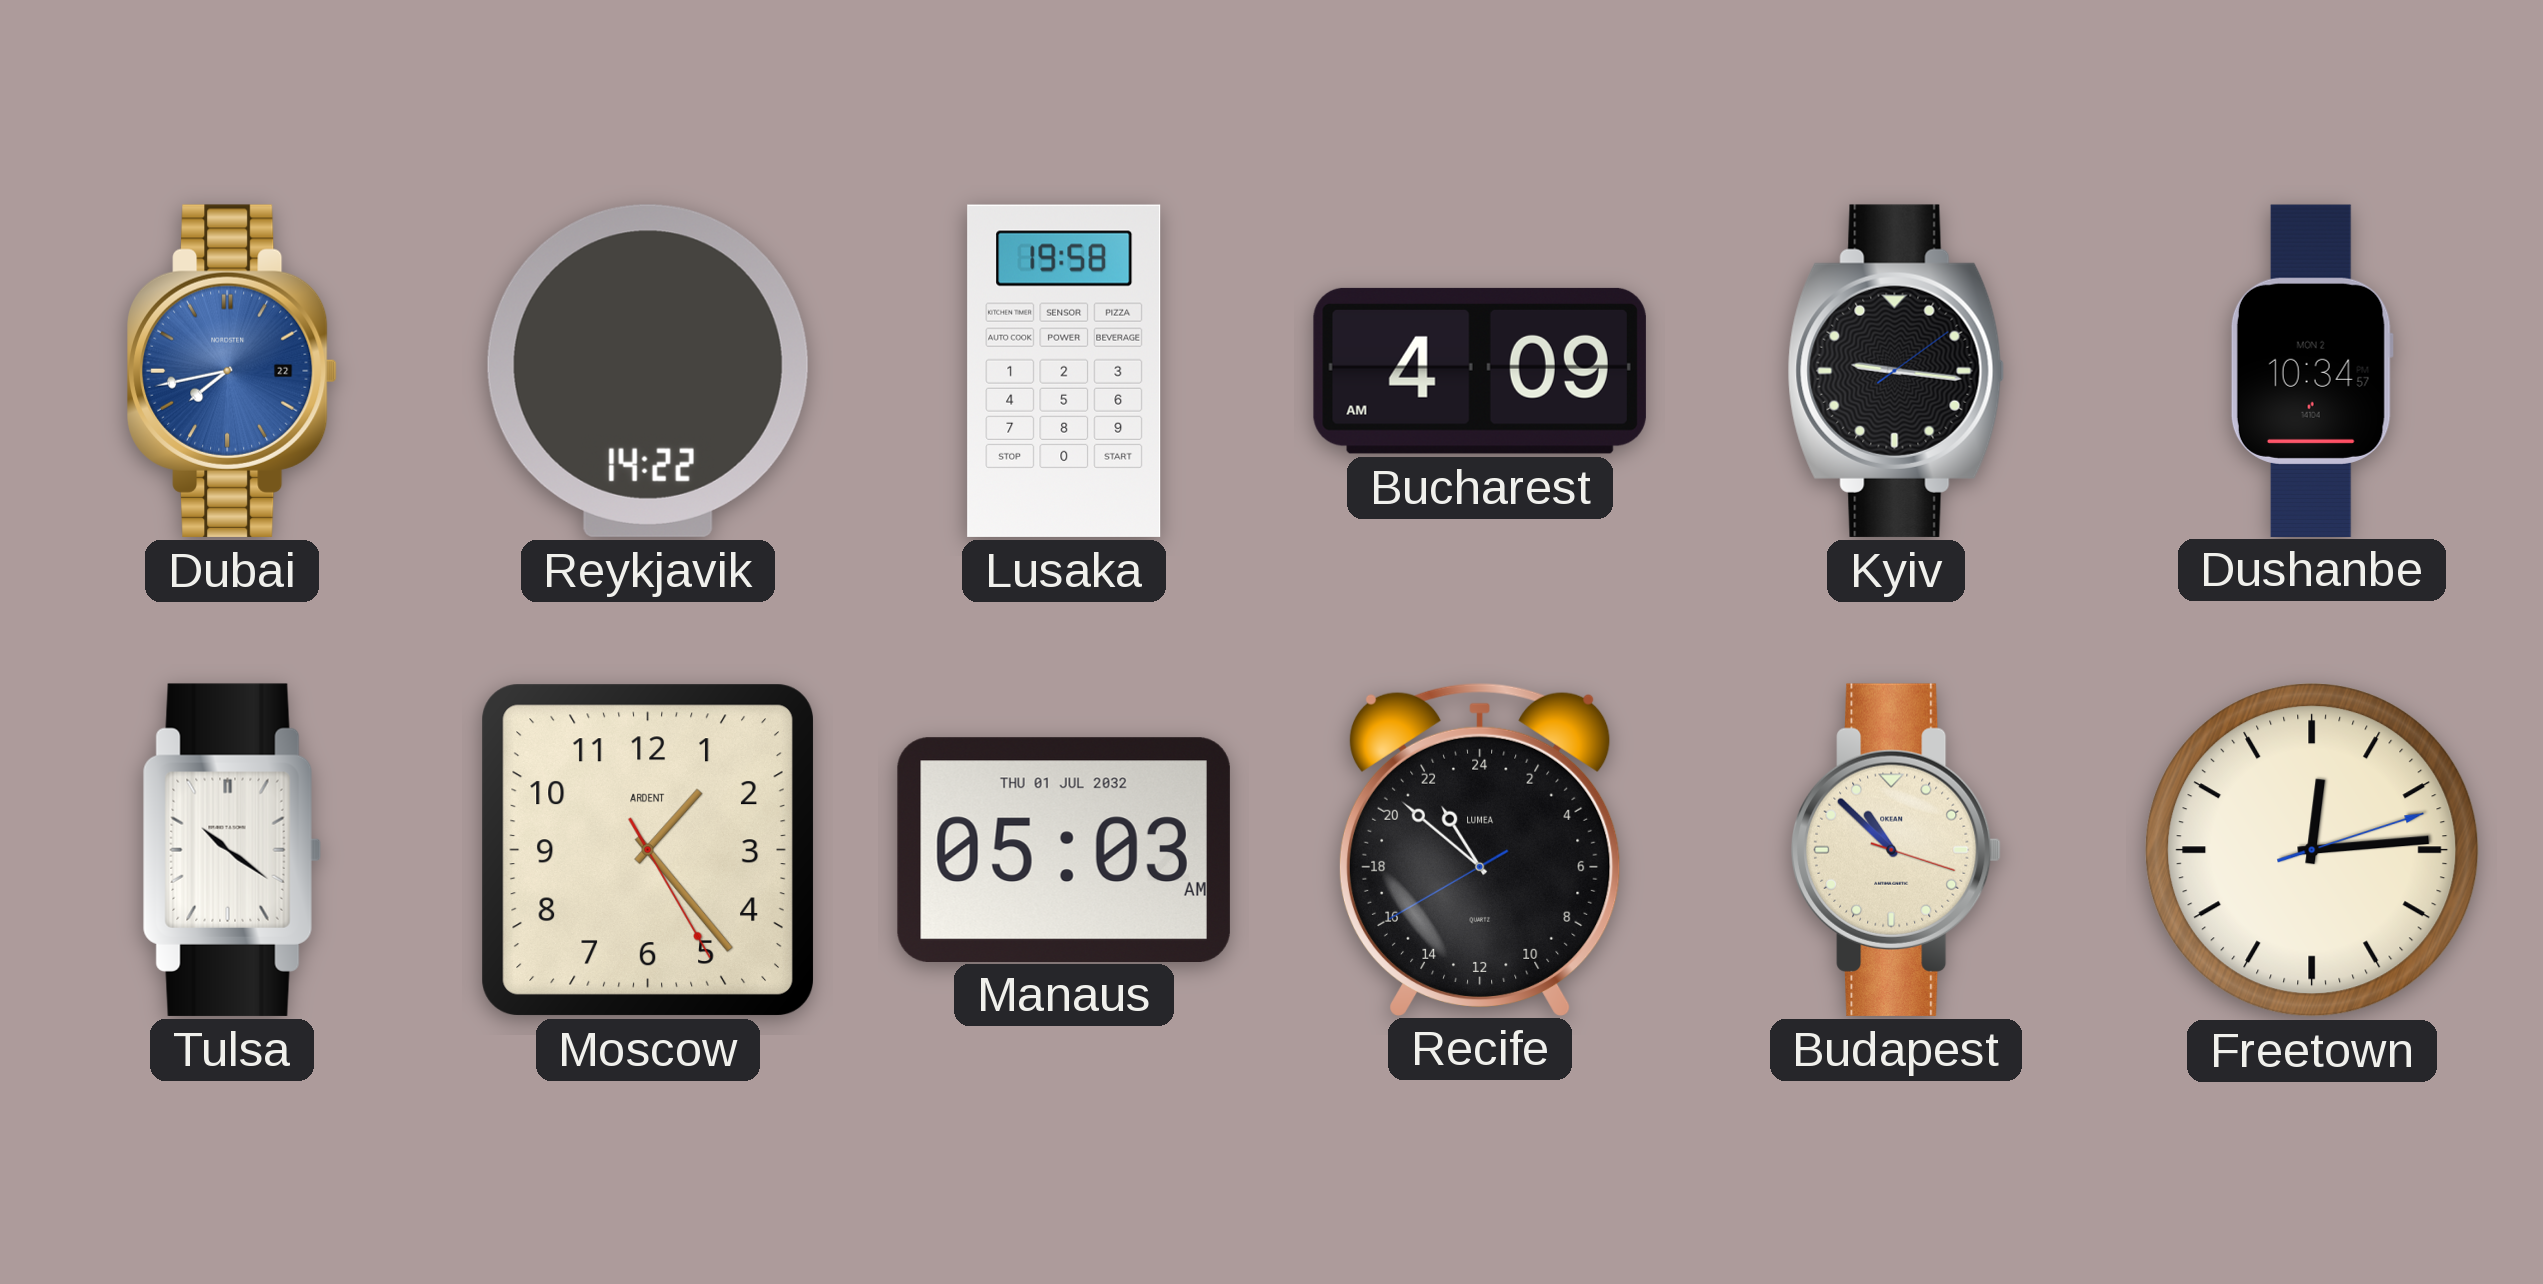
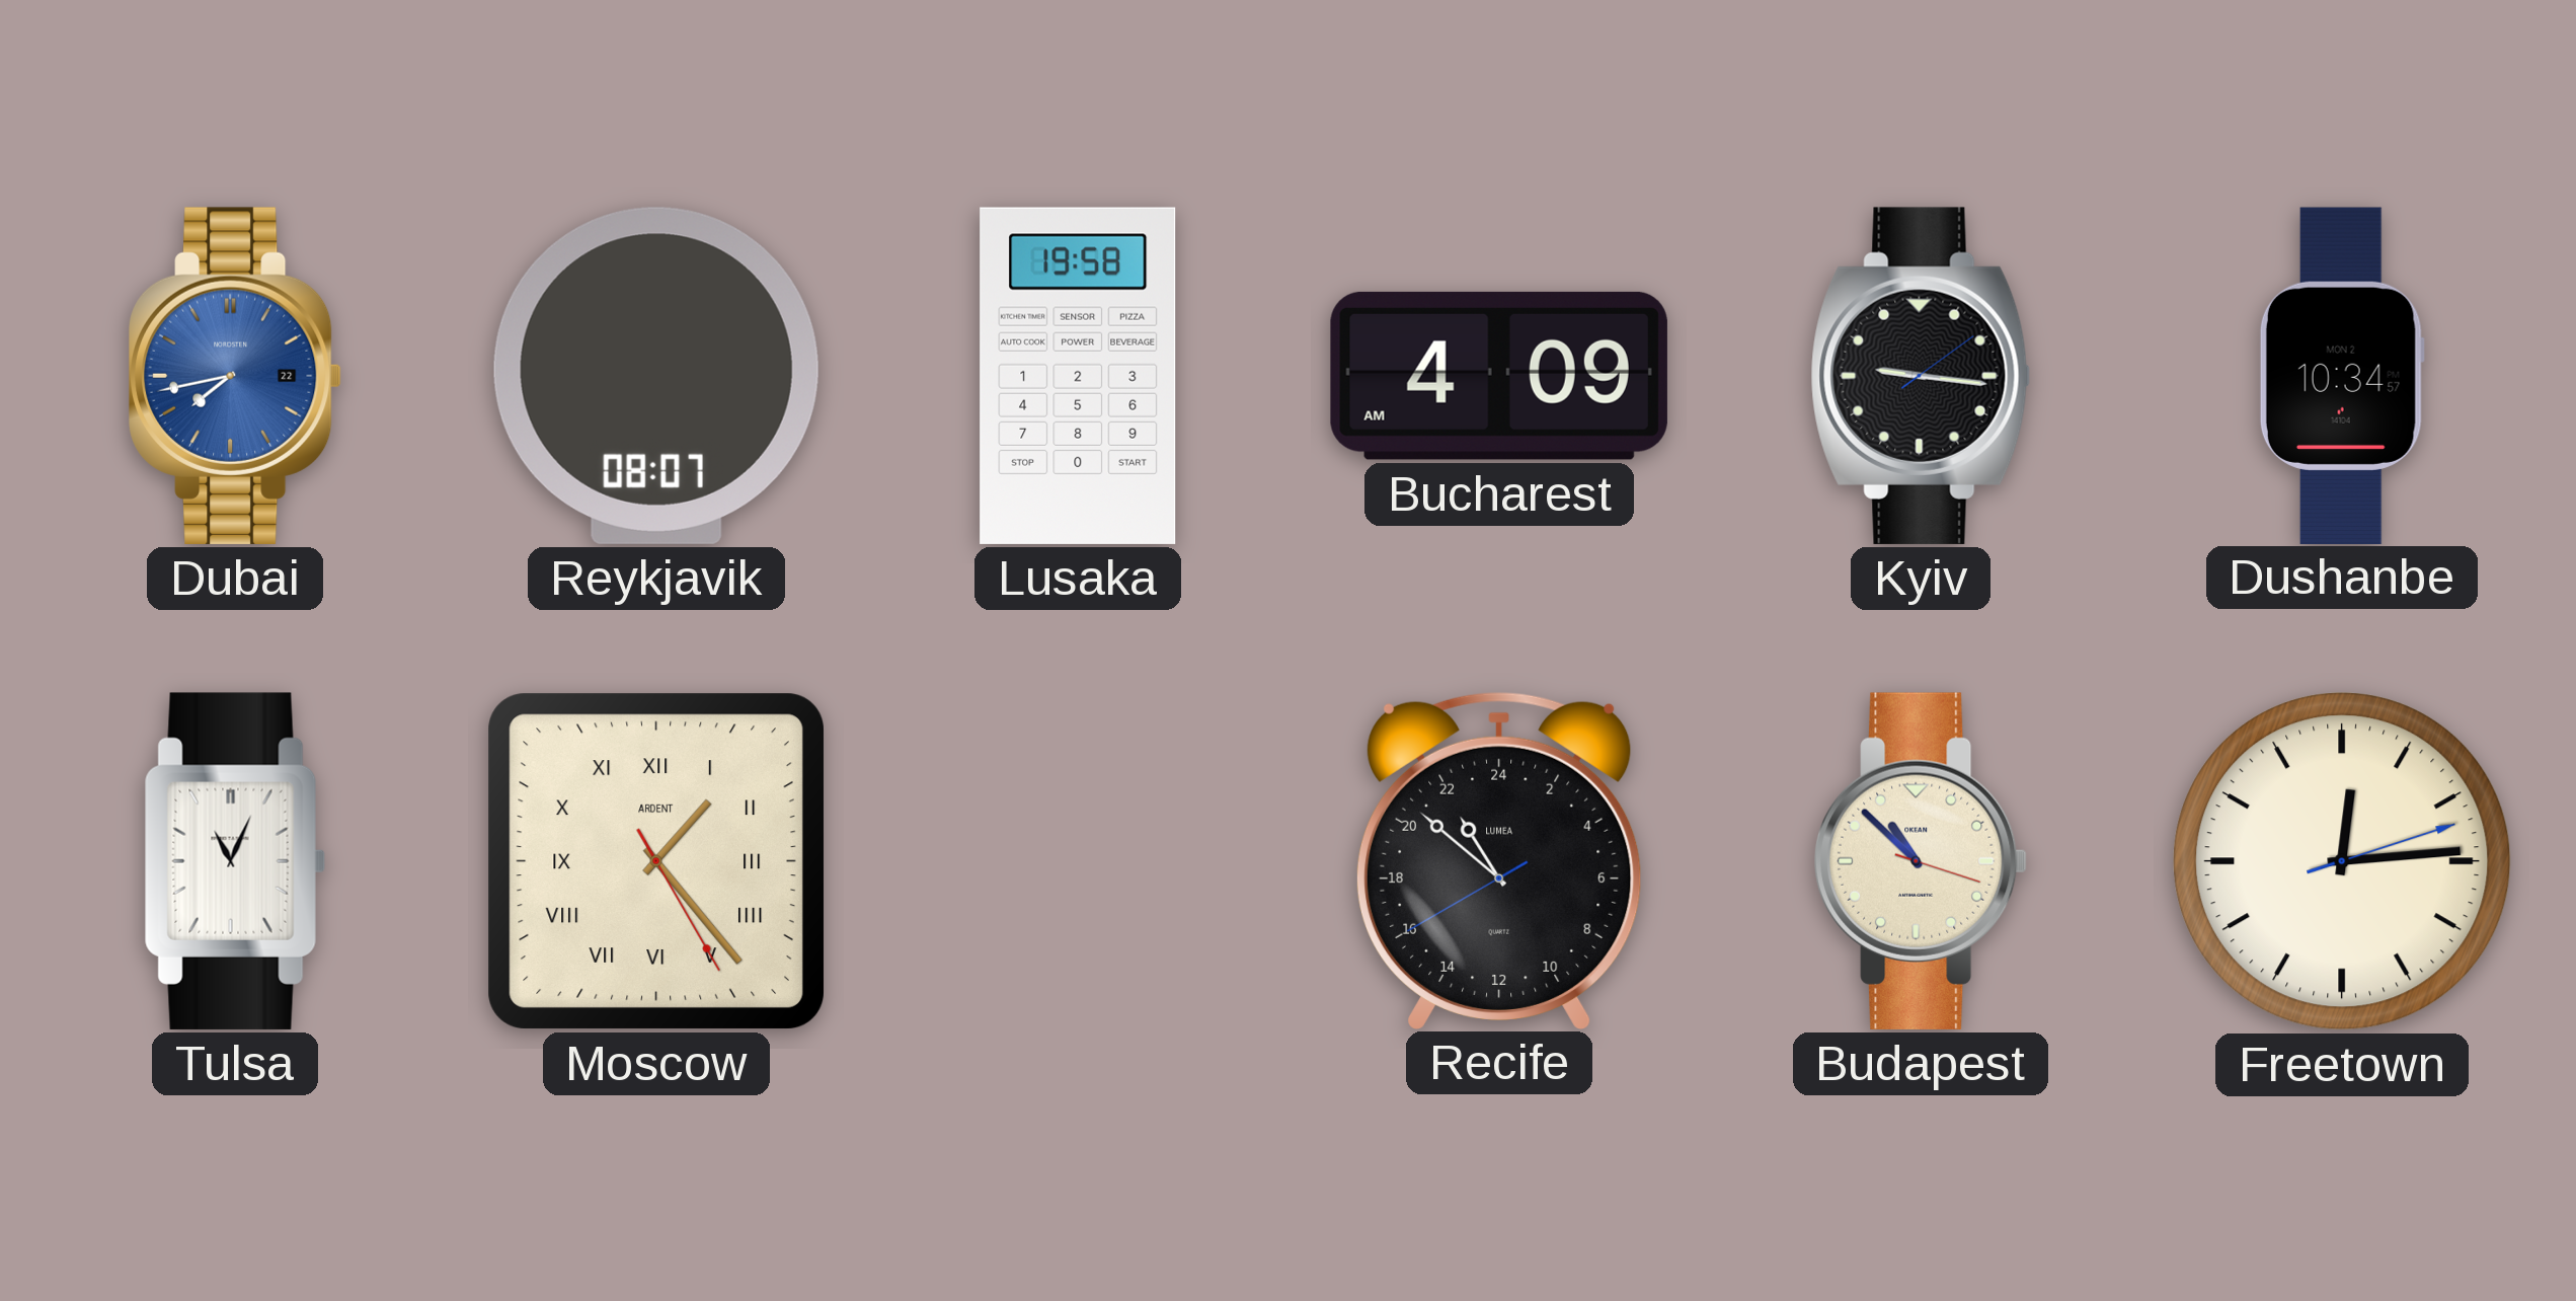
Reykjavik: 14:22 -> 08:07
Tulsa: 10:21 -> 11:04
Moscow numerals: Arabic -> Roman
Manaus: 05:03 -> none
